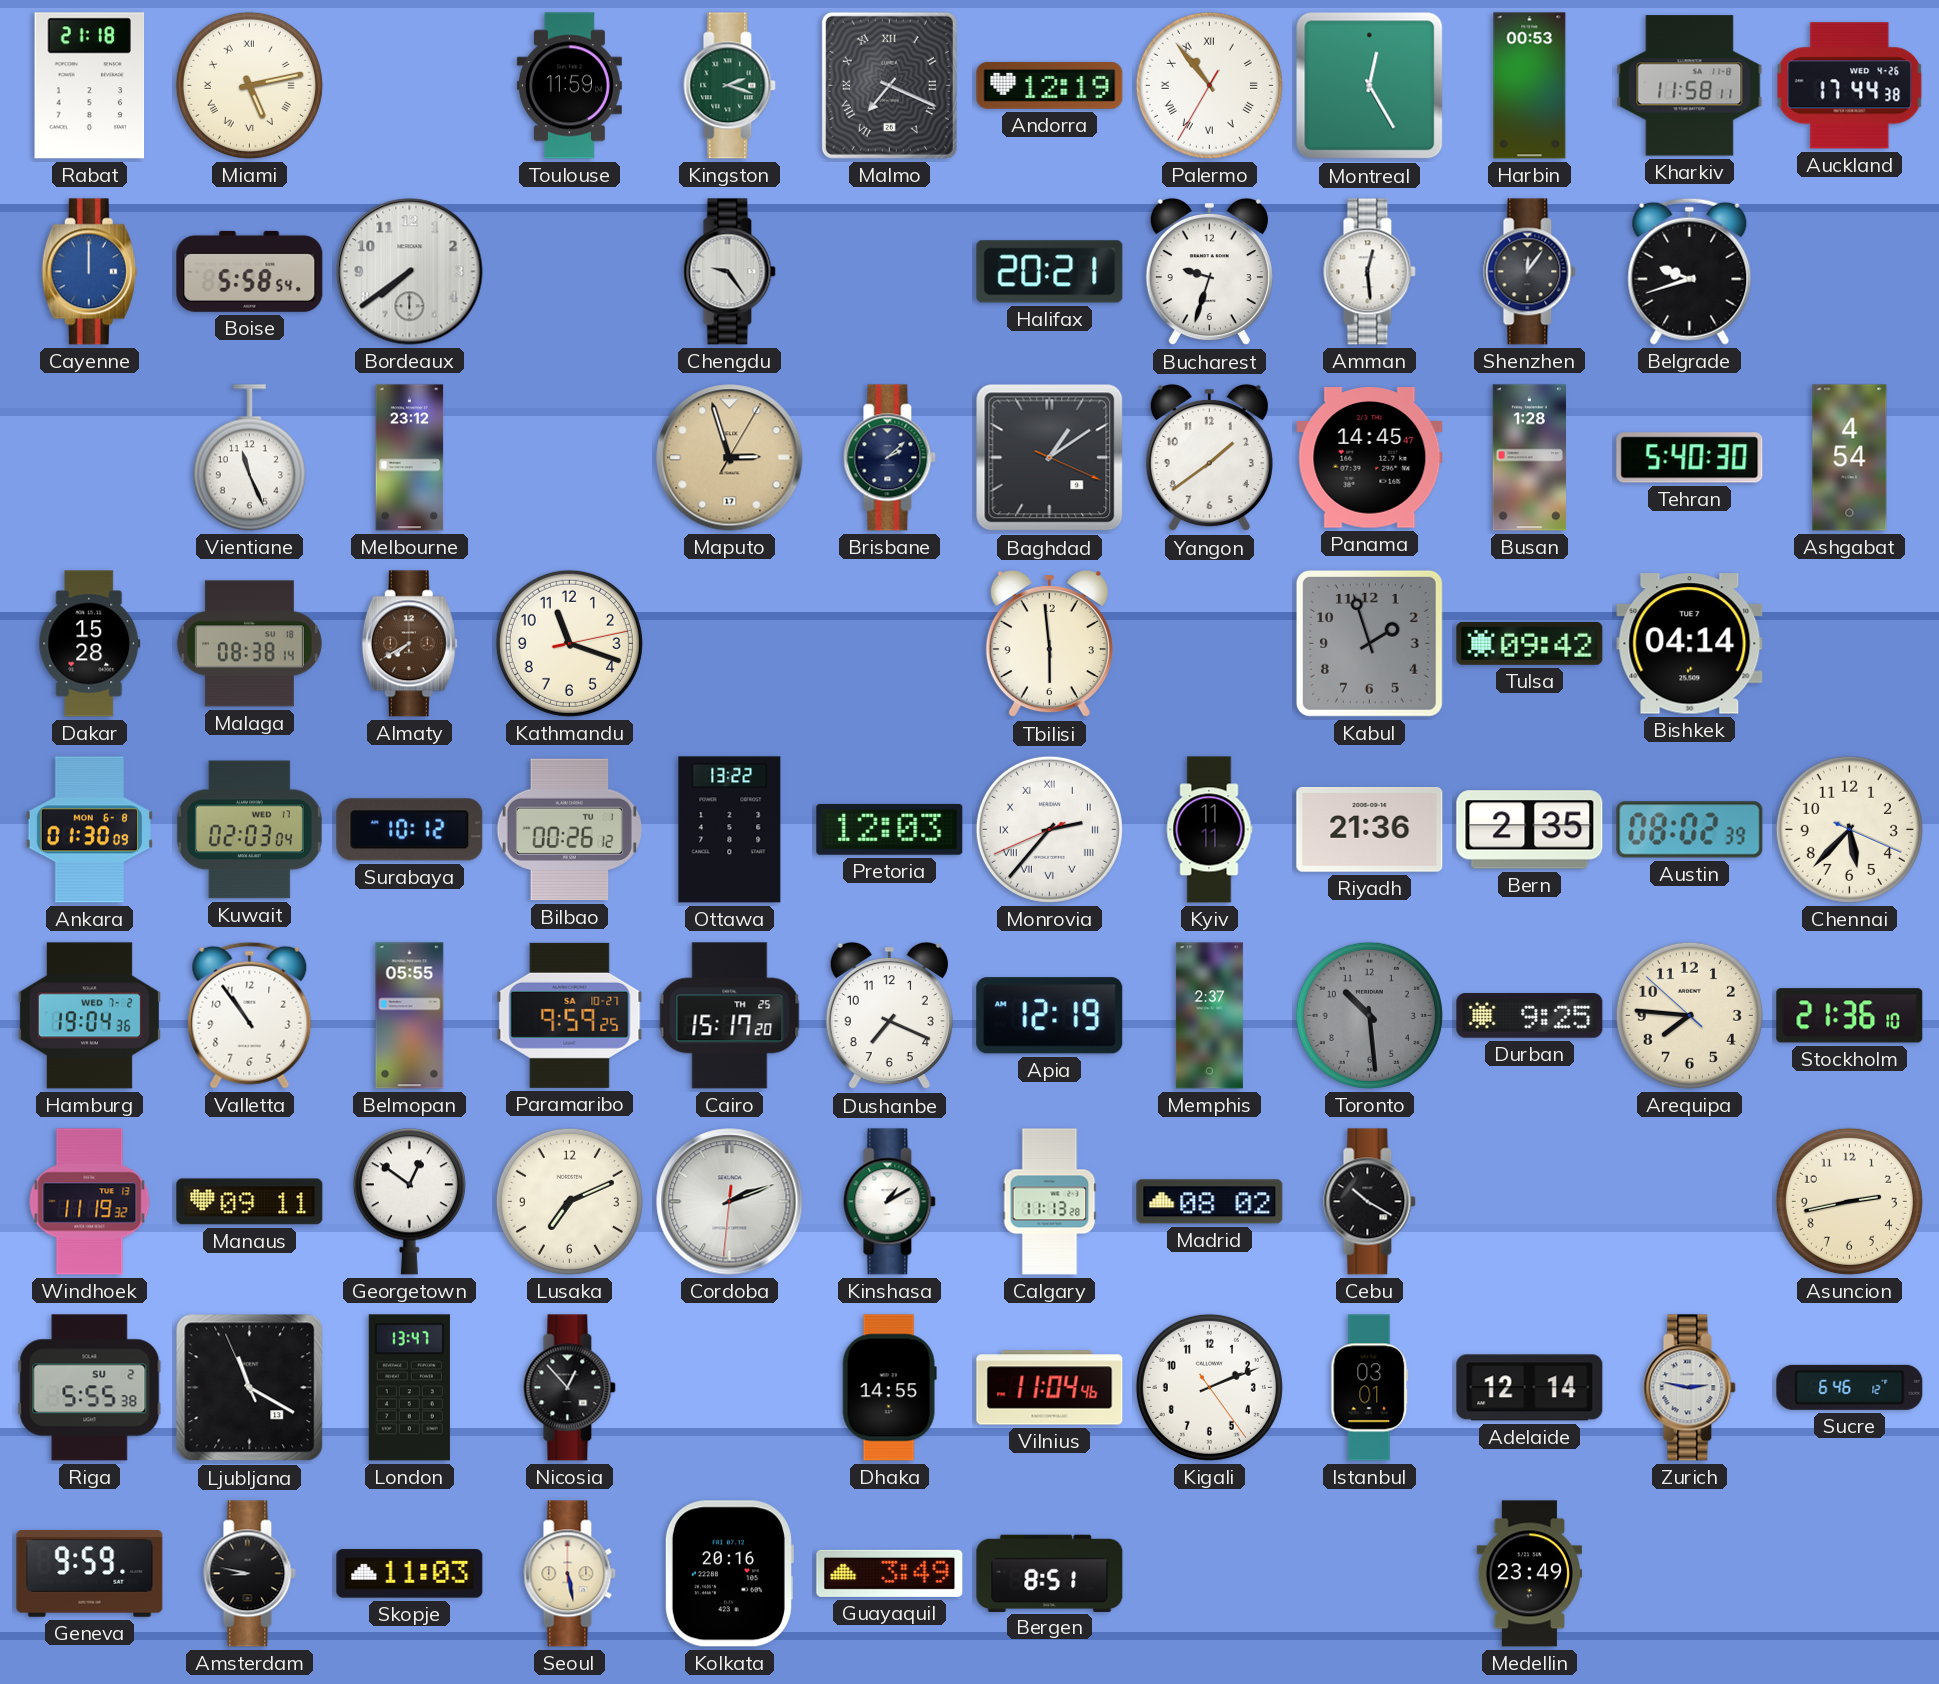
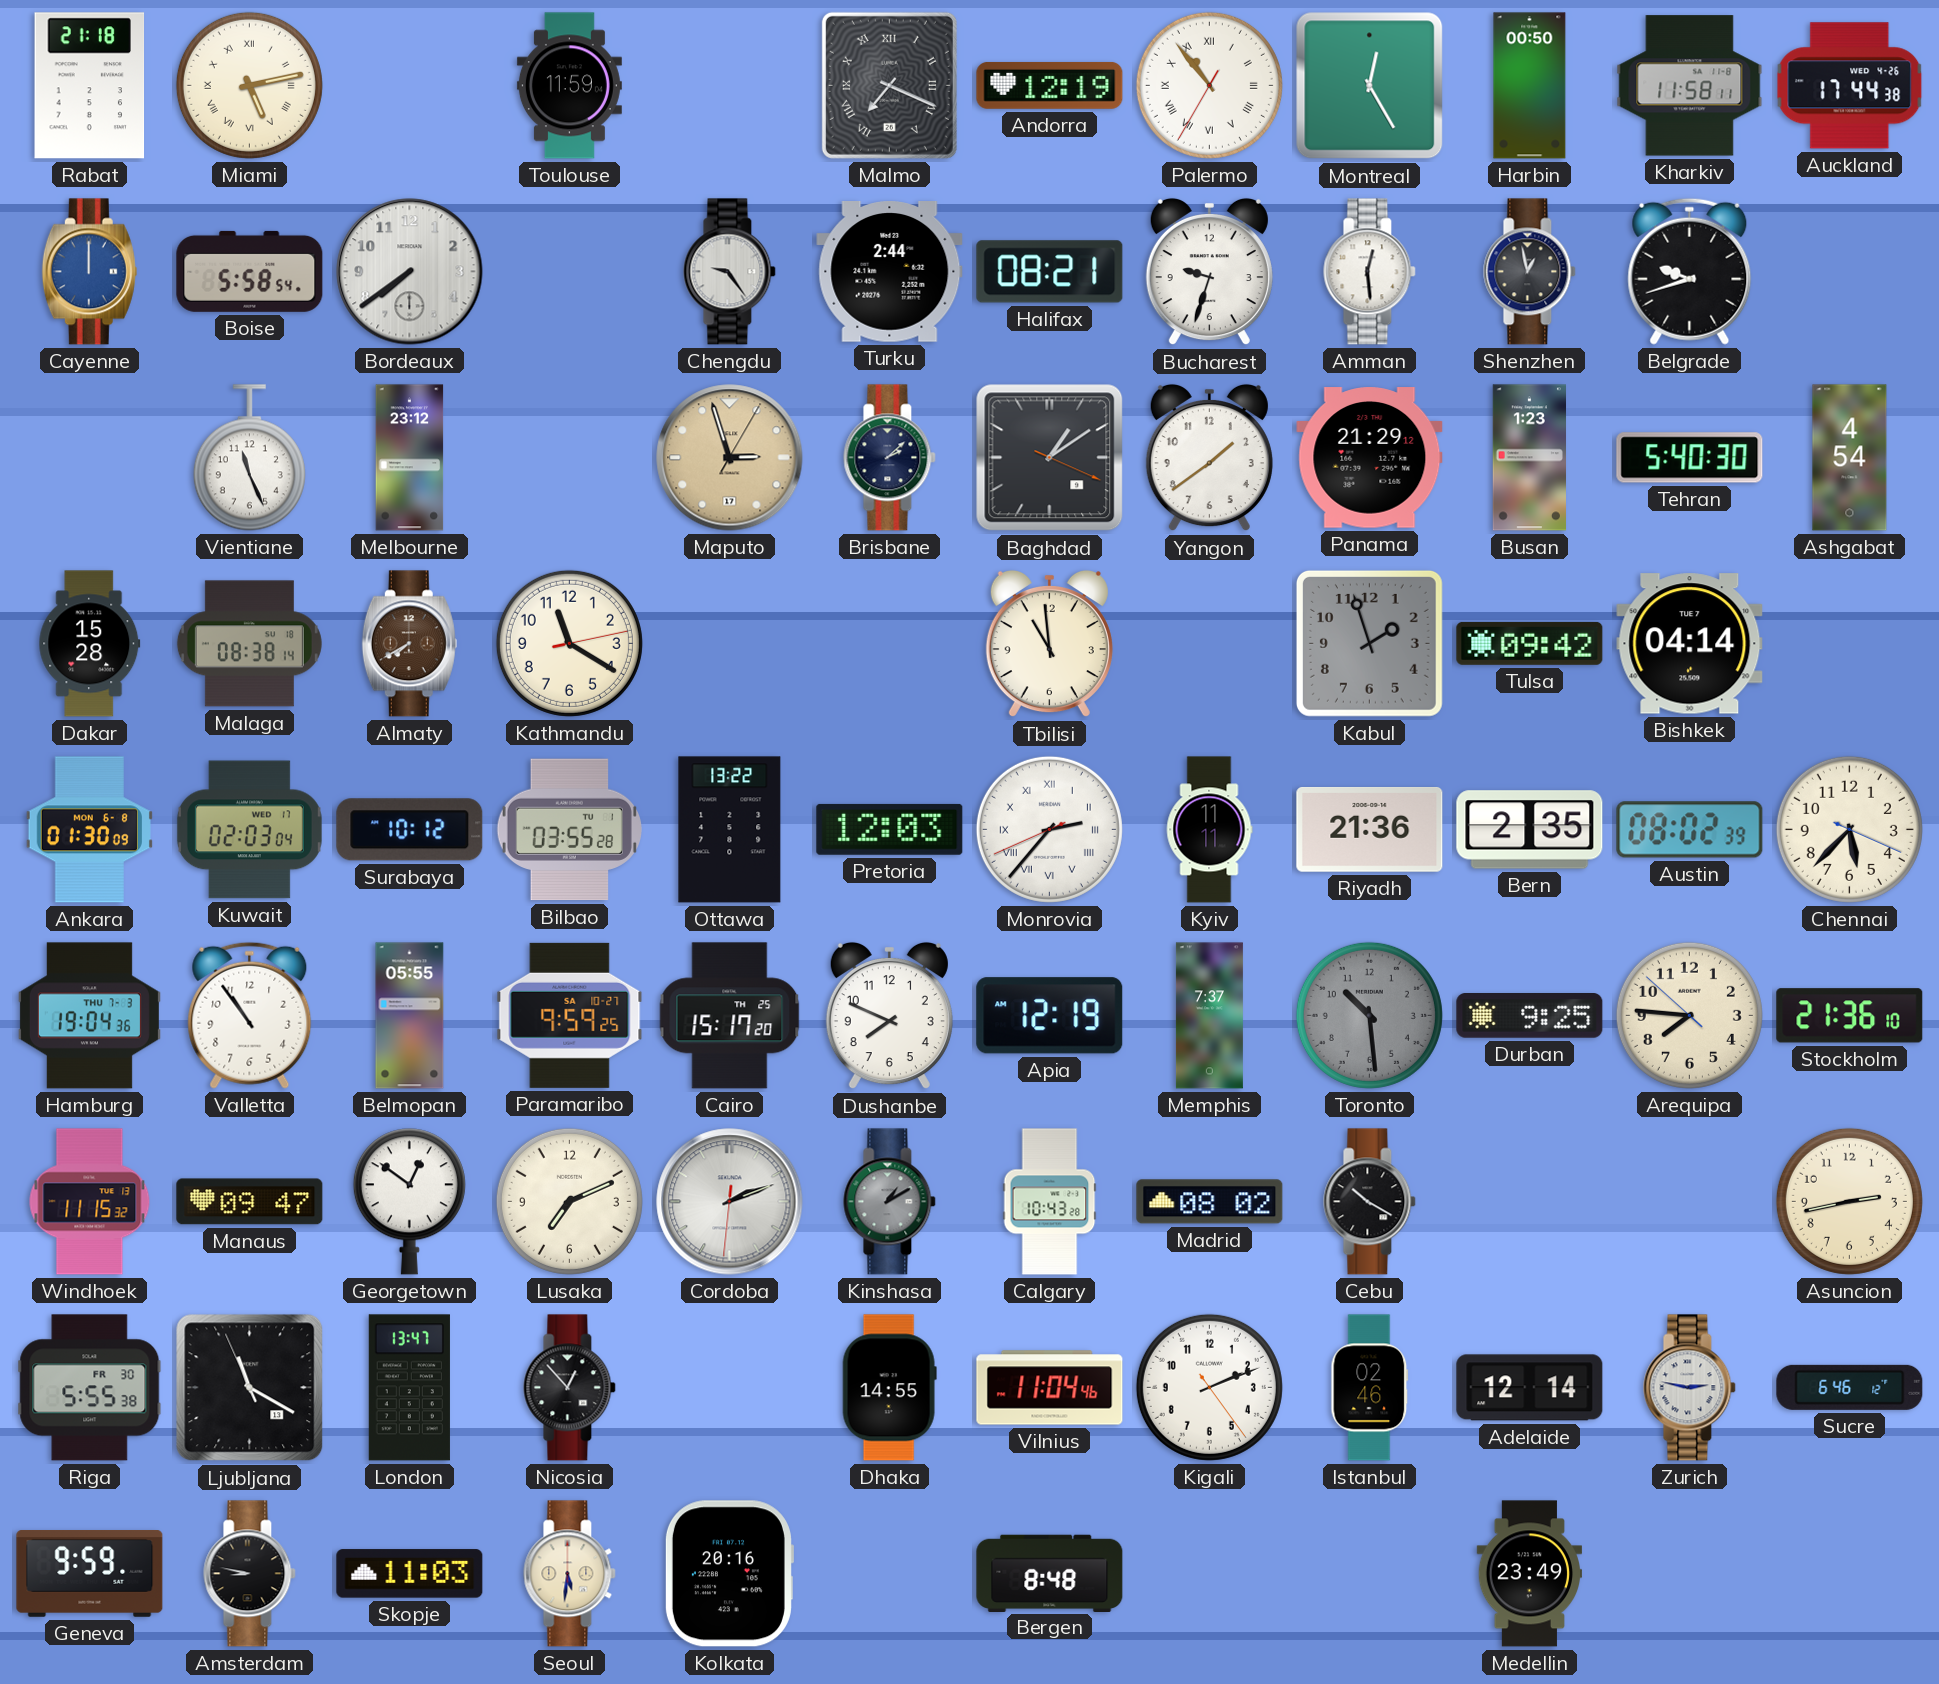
Kingston: 2:18 -> none
Harbin: 00:53 -> 00:50
Turku: none -> 2:44
Halifax: 20:21 -> 08:21
Shenzhen: 12:06 -> 12:58
Panama: 14:45 -> 21:29
Busan: 1:28 -> 1:23
Kathmandu: 11:18 -> 11:20
Tbilisi: 5:59 -> 10:59
Bilbao: 00:26 -> 03:55
Hamburg date: WED 7-2 -> THU 7-3
Dushanbe: 7:19 -> 7:49
Memphis: 2:37 -> 7:37
Windhoek: 11:19 -> 11:15
Manaus: 09:11 -> 09:47
Kinshasa dial: white -> grey
Calgary: 11:13 -> 10:43
Riga date: SU 2 -> FR 30
Istanbul: 03:01 -> 02:46
Seoul: 5:28 -> 5:31
Guayaquil: 3:49 -> none
Bergen: 8:51 -> 8:48
